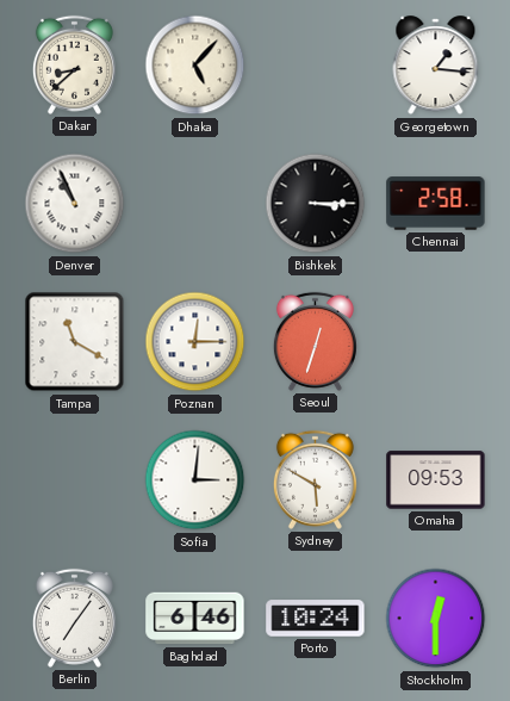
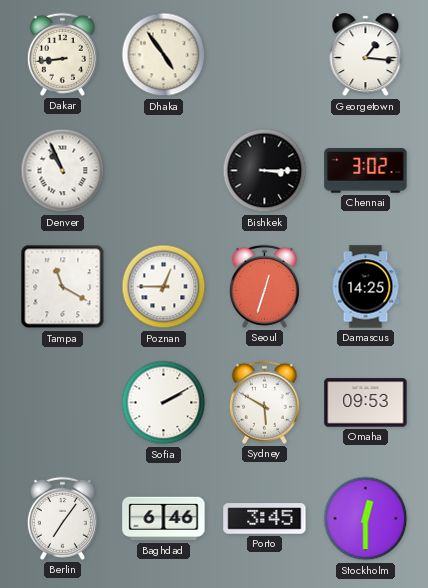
Dakar: 8:38 -> 8:44
Dhaka: 5:07 -> 4:54
Chennai: 2:58 -> 3:02
Poznan: 12:15 -> 12:45
Damascus: none -> 14:25
Sofia: 3:01 -> 2:10
Porto: 10:24 -> 3:45
